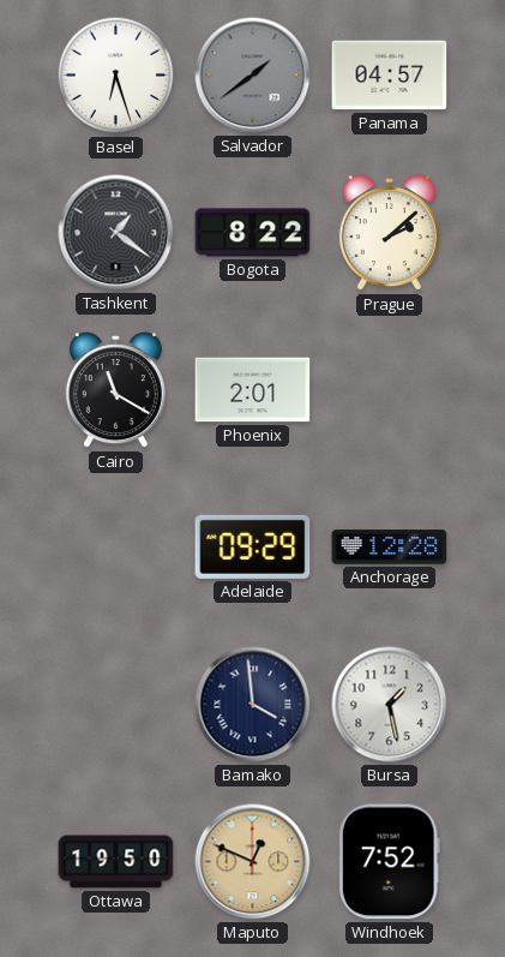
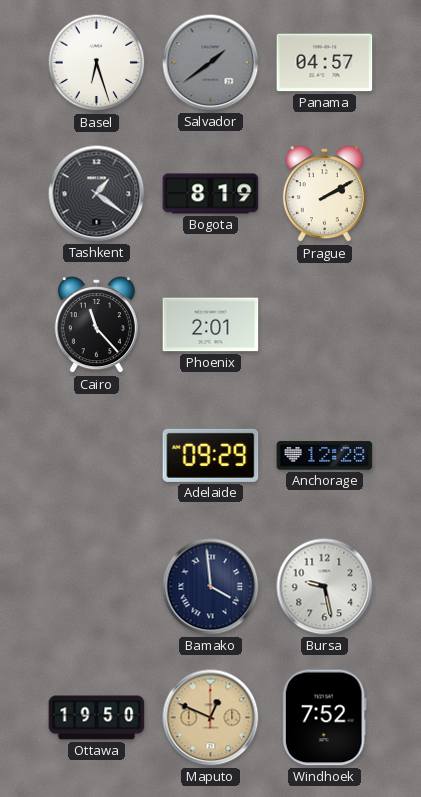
Bogota: 8:22 -> 8:19
Prague: 2:08 -> 2:10
Cairo: 11:20 -> 11:23
Bursa: 1:28 -> 9:28
